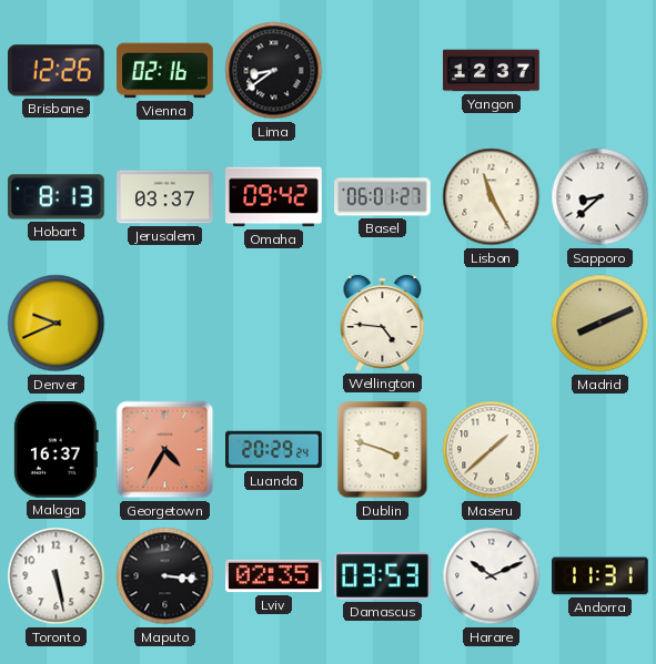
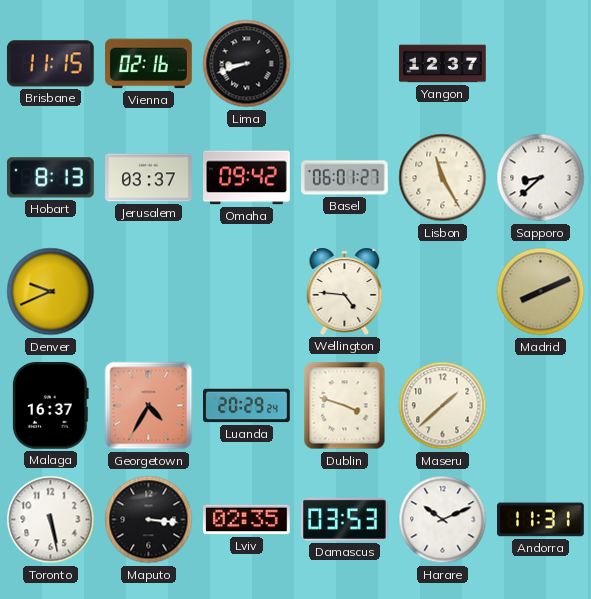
Brisbane: 12:26 -> 11:15
Lima: 8:39 -> 8:42
